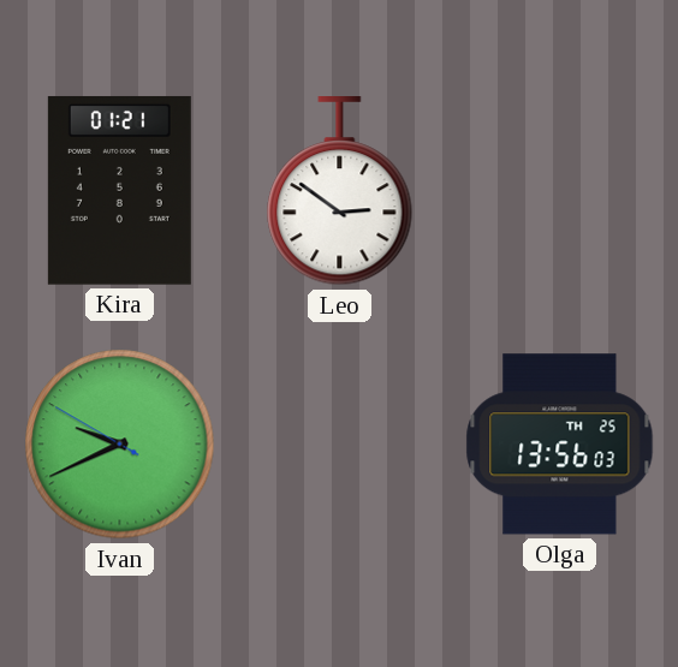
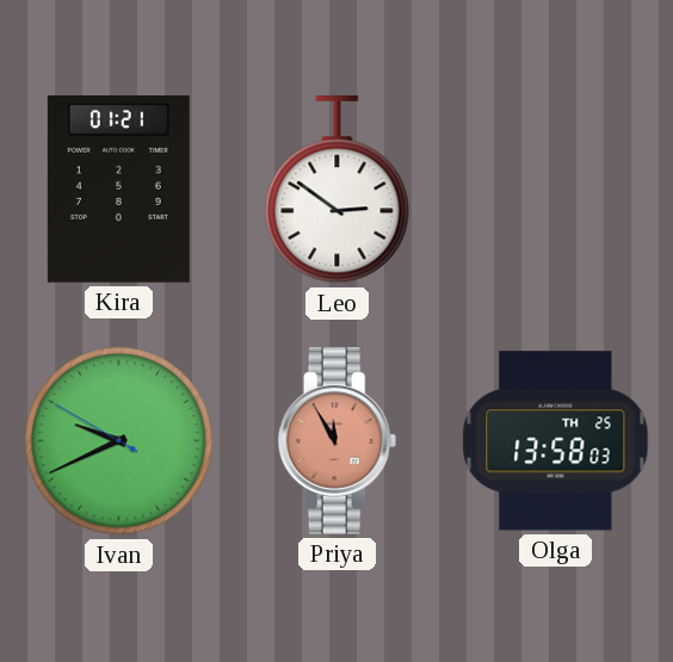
Priya: none -> 11:55
Olga: 13:56 -> 13:58
